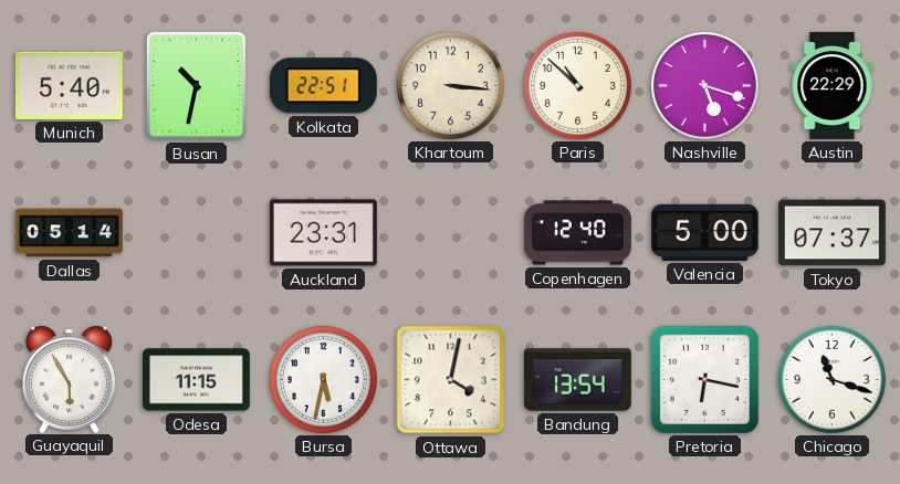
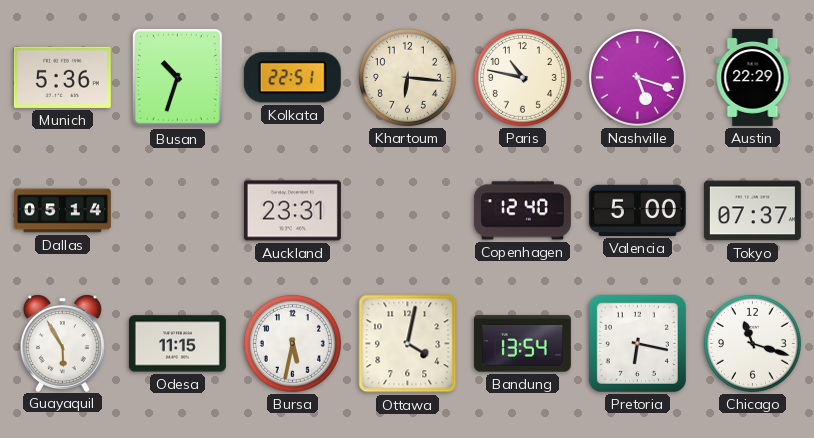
Munich: 5:40 -> 5:36
Busan: 10:32 -> 10:33
Khartoum: 3:16 -> 6:16
Paris: 10:52 -> 10:47
